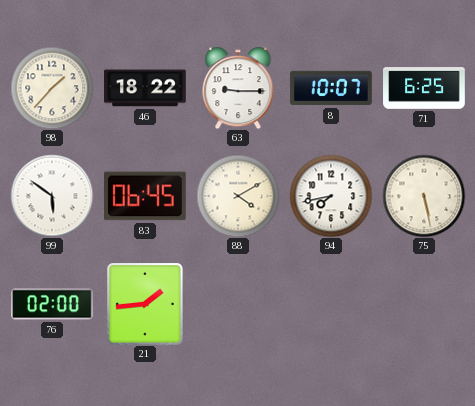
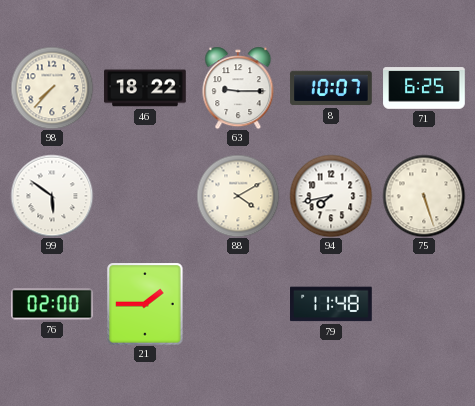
98: 1:37 -> 7:37
83: 06:45 -> none
75: 5:28 -> 5:27
21: 1:44 -> 1:45
79: none -> 11:48
